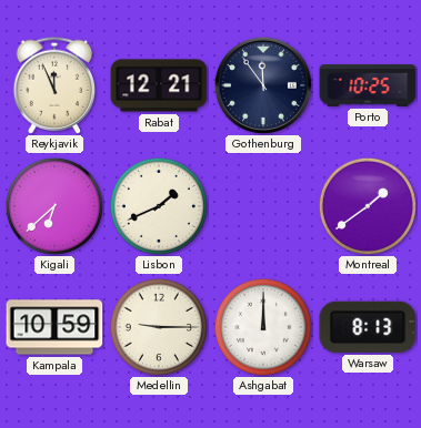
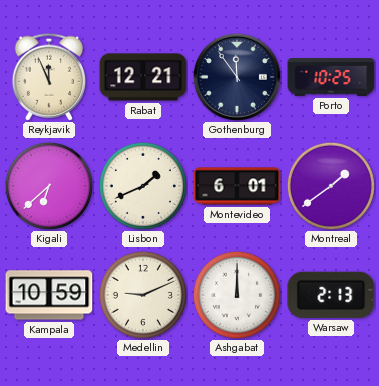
Montevideo: none -> 6:01
Medellin: 9:15 -> 9:11
Warsaw: 8:13 -> 2:13
